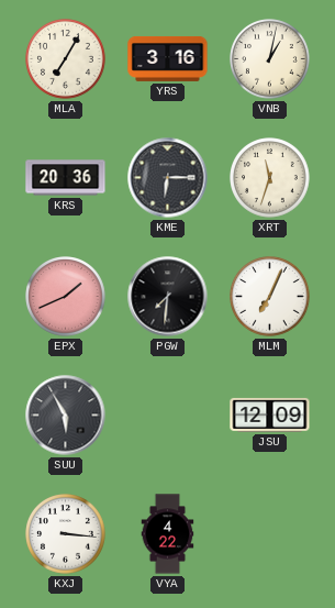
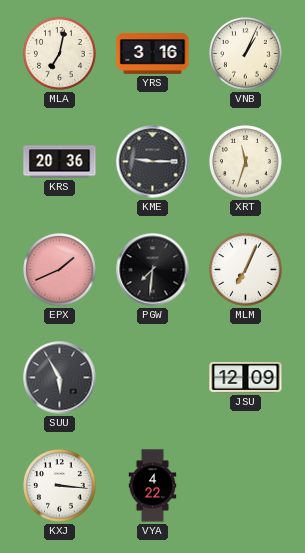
MLA: 7:05 -> 7:02
VNB: 1:02 -> 1:04
KME: 6:15 -> 9:15
